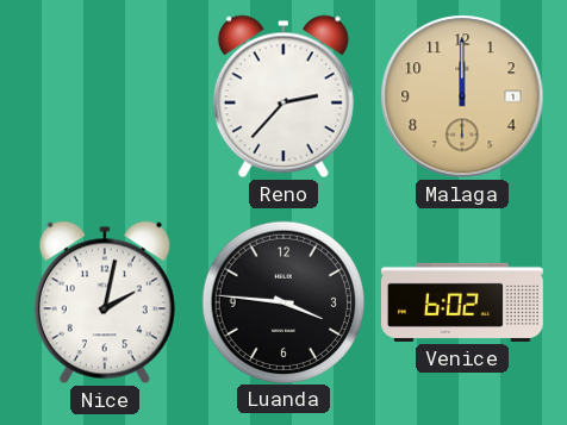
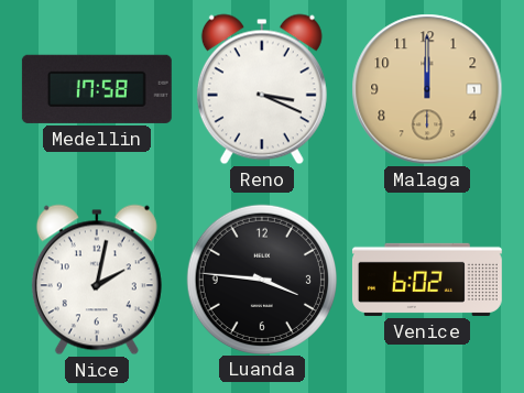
Medellin: none -> 17:58
Reno: 2:37 -> 3:19
